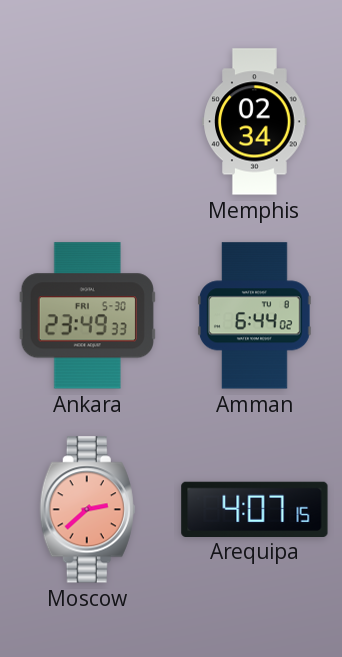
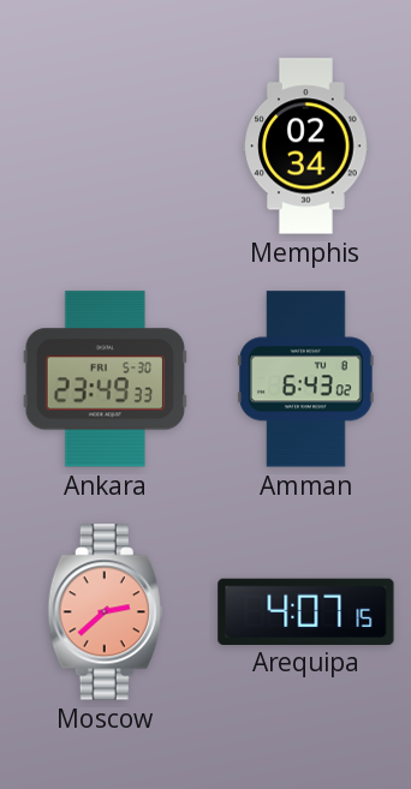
Amman: 6:44 -> 6:43
